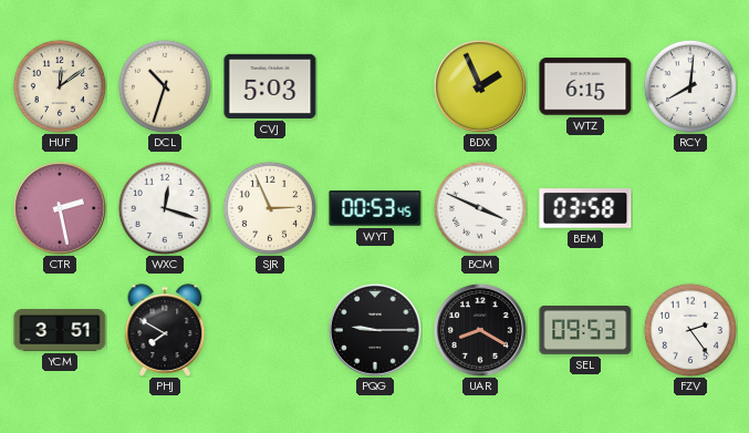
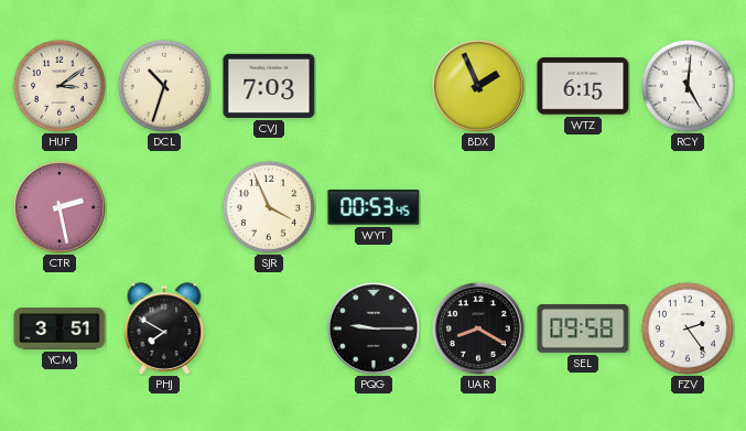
HUF: 12:09 -> 3:09
CVJ: 5:03 -> 7:03
RCY: 8:01 -> 5:01
WXC: 12:18 -> none
SJR: 2:56 -> 3:56
BCM: 3:49 -> none
BEM: 03:58 -> none
SEL: 09:53 -> 09:58
